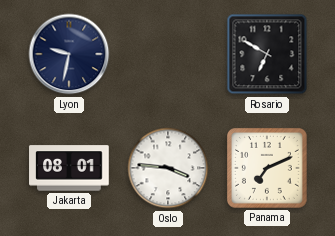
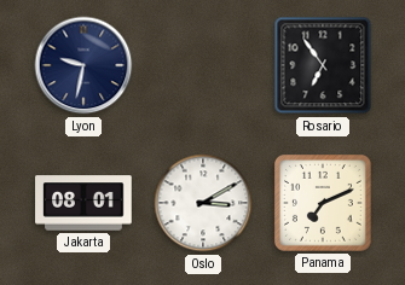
Rosario: 6:50 -> 6:54
Oslo: 3:46 -> 3:10
